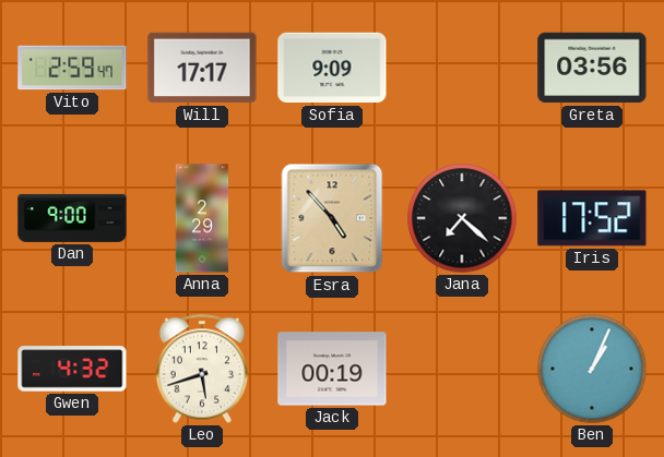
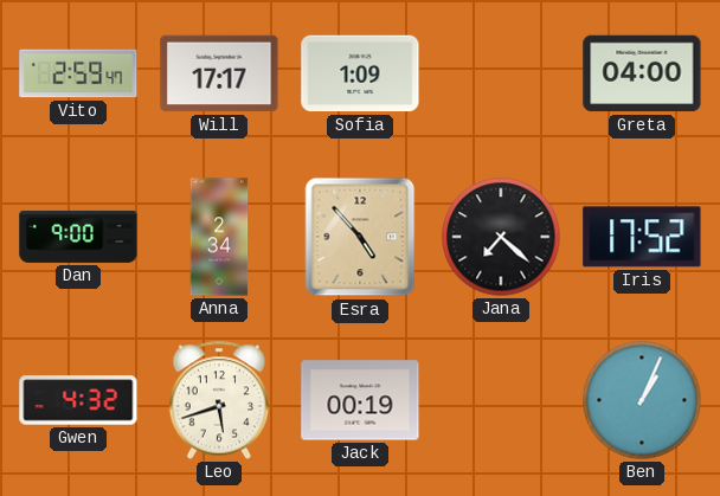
Sofia: 9:09 -> 1:09
Greta: 03:56 -> 04:00
Anna: 2:29 -> 2:34
